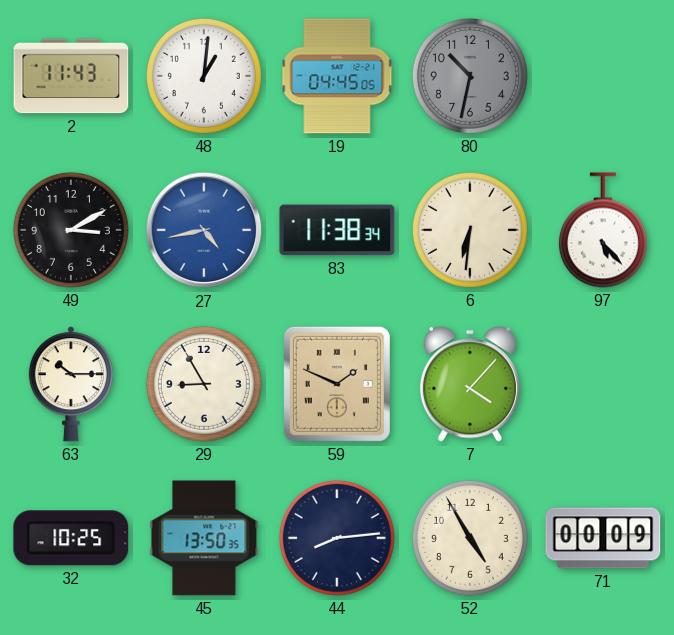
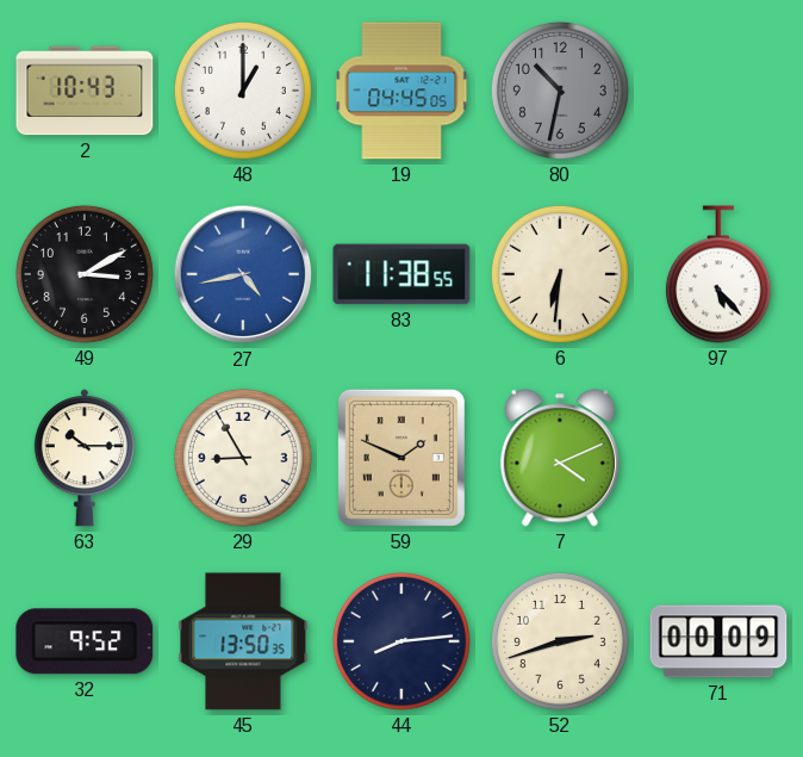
2: 11:43 -> 10:43
48: 1:01 -> 1:00
83: 11:38:34 -> 11:38:55
7: 4:07 -> 4:11
32: 10:25 -> 9:52
52: 4:55 -> 2:42
